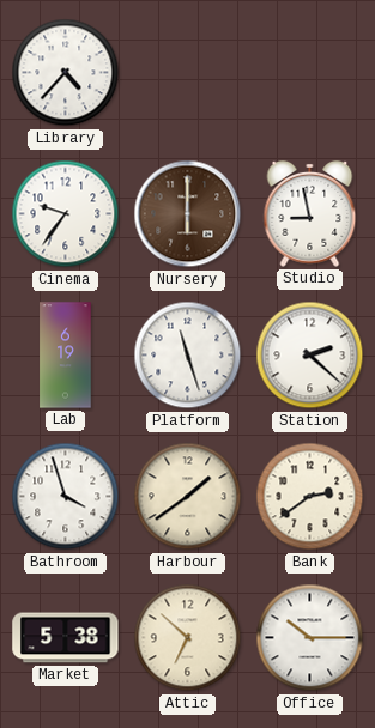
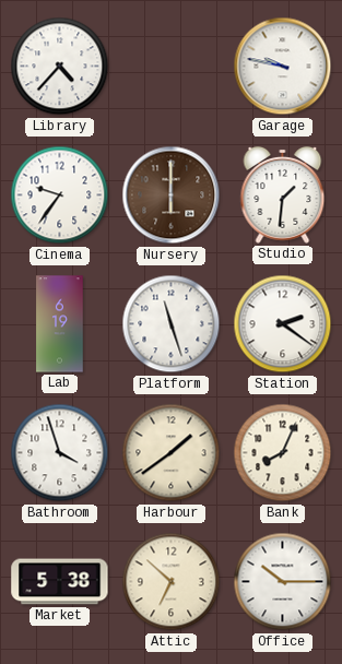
Garage: none -> 9:47
Studio: 8:58 -> 1:31
Station: 2:22 -> 2:21
Bank: 2:39 -> 8:04
